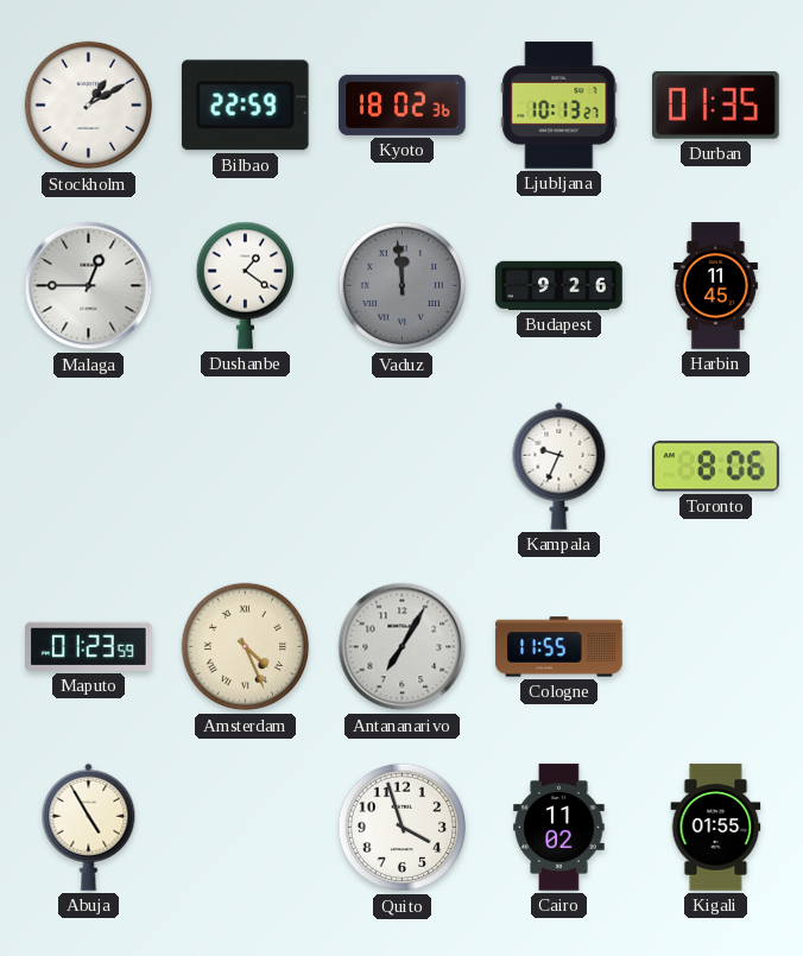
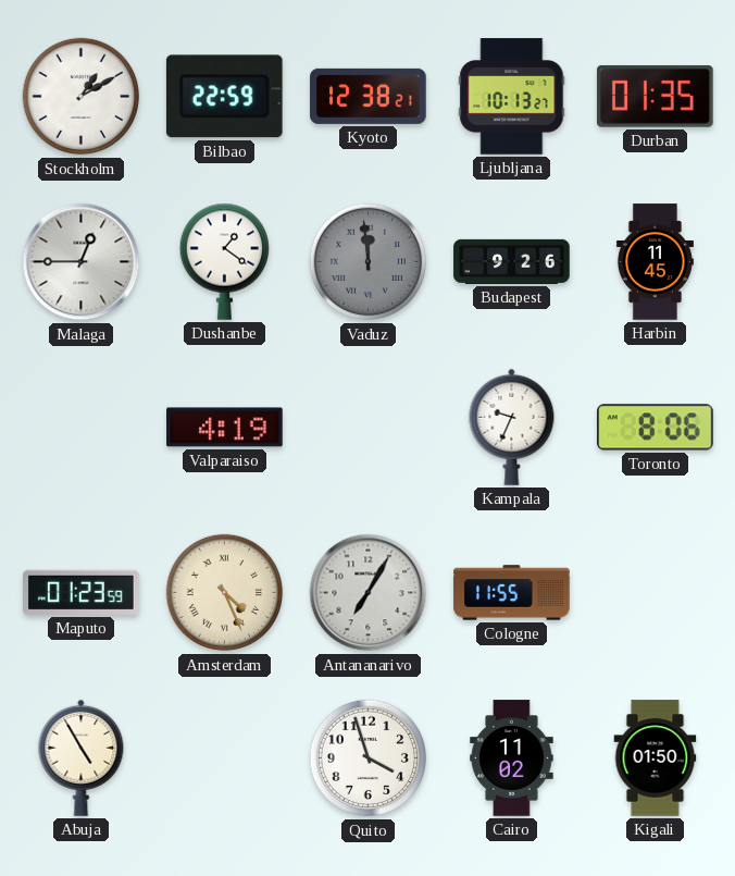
Kyoto: 18:02 -> 12:38
Valparaiso: none -> 4:19
Kigali: 01:55 -> 01:50
